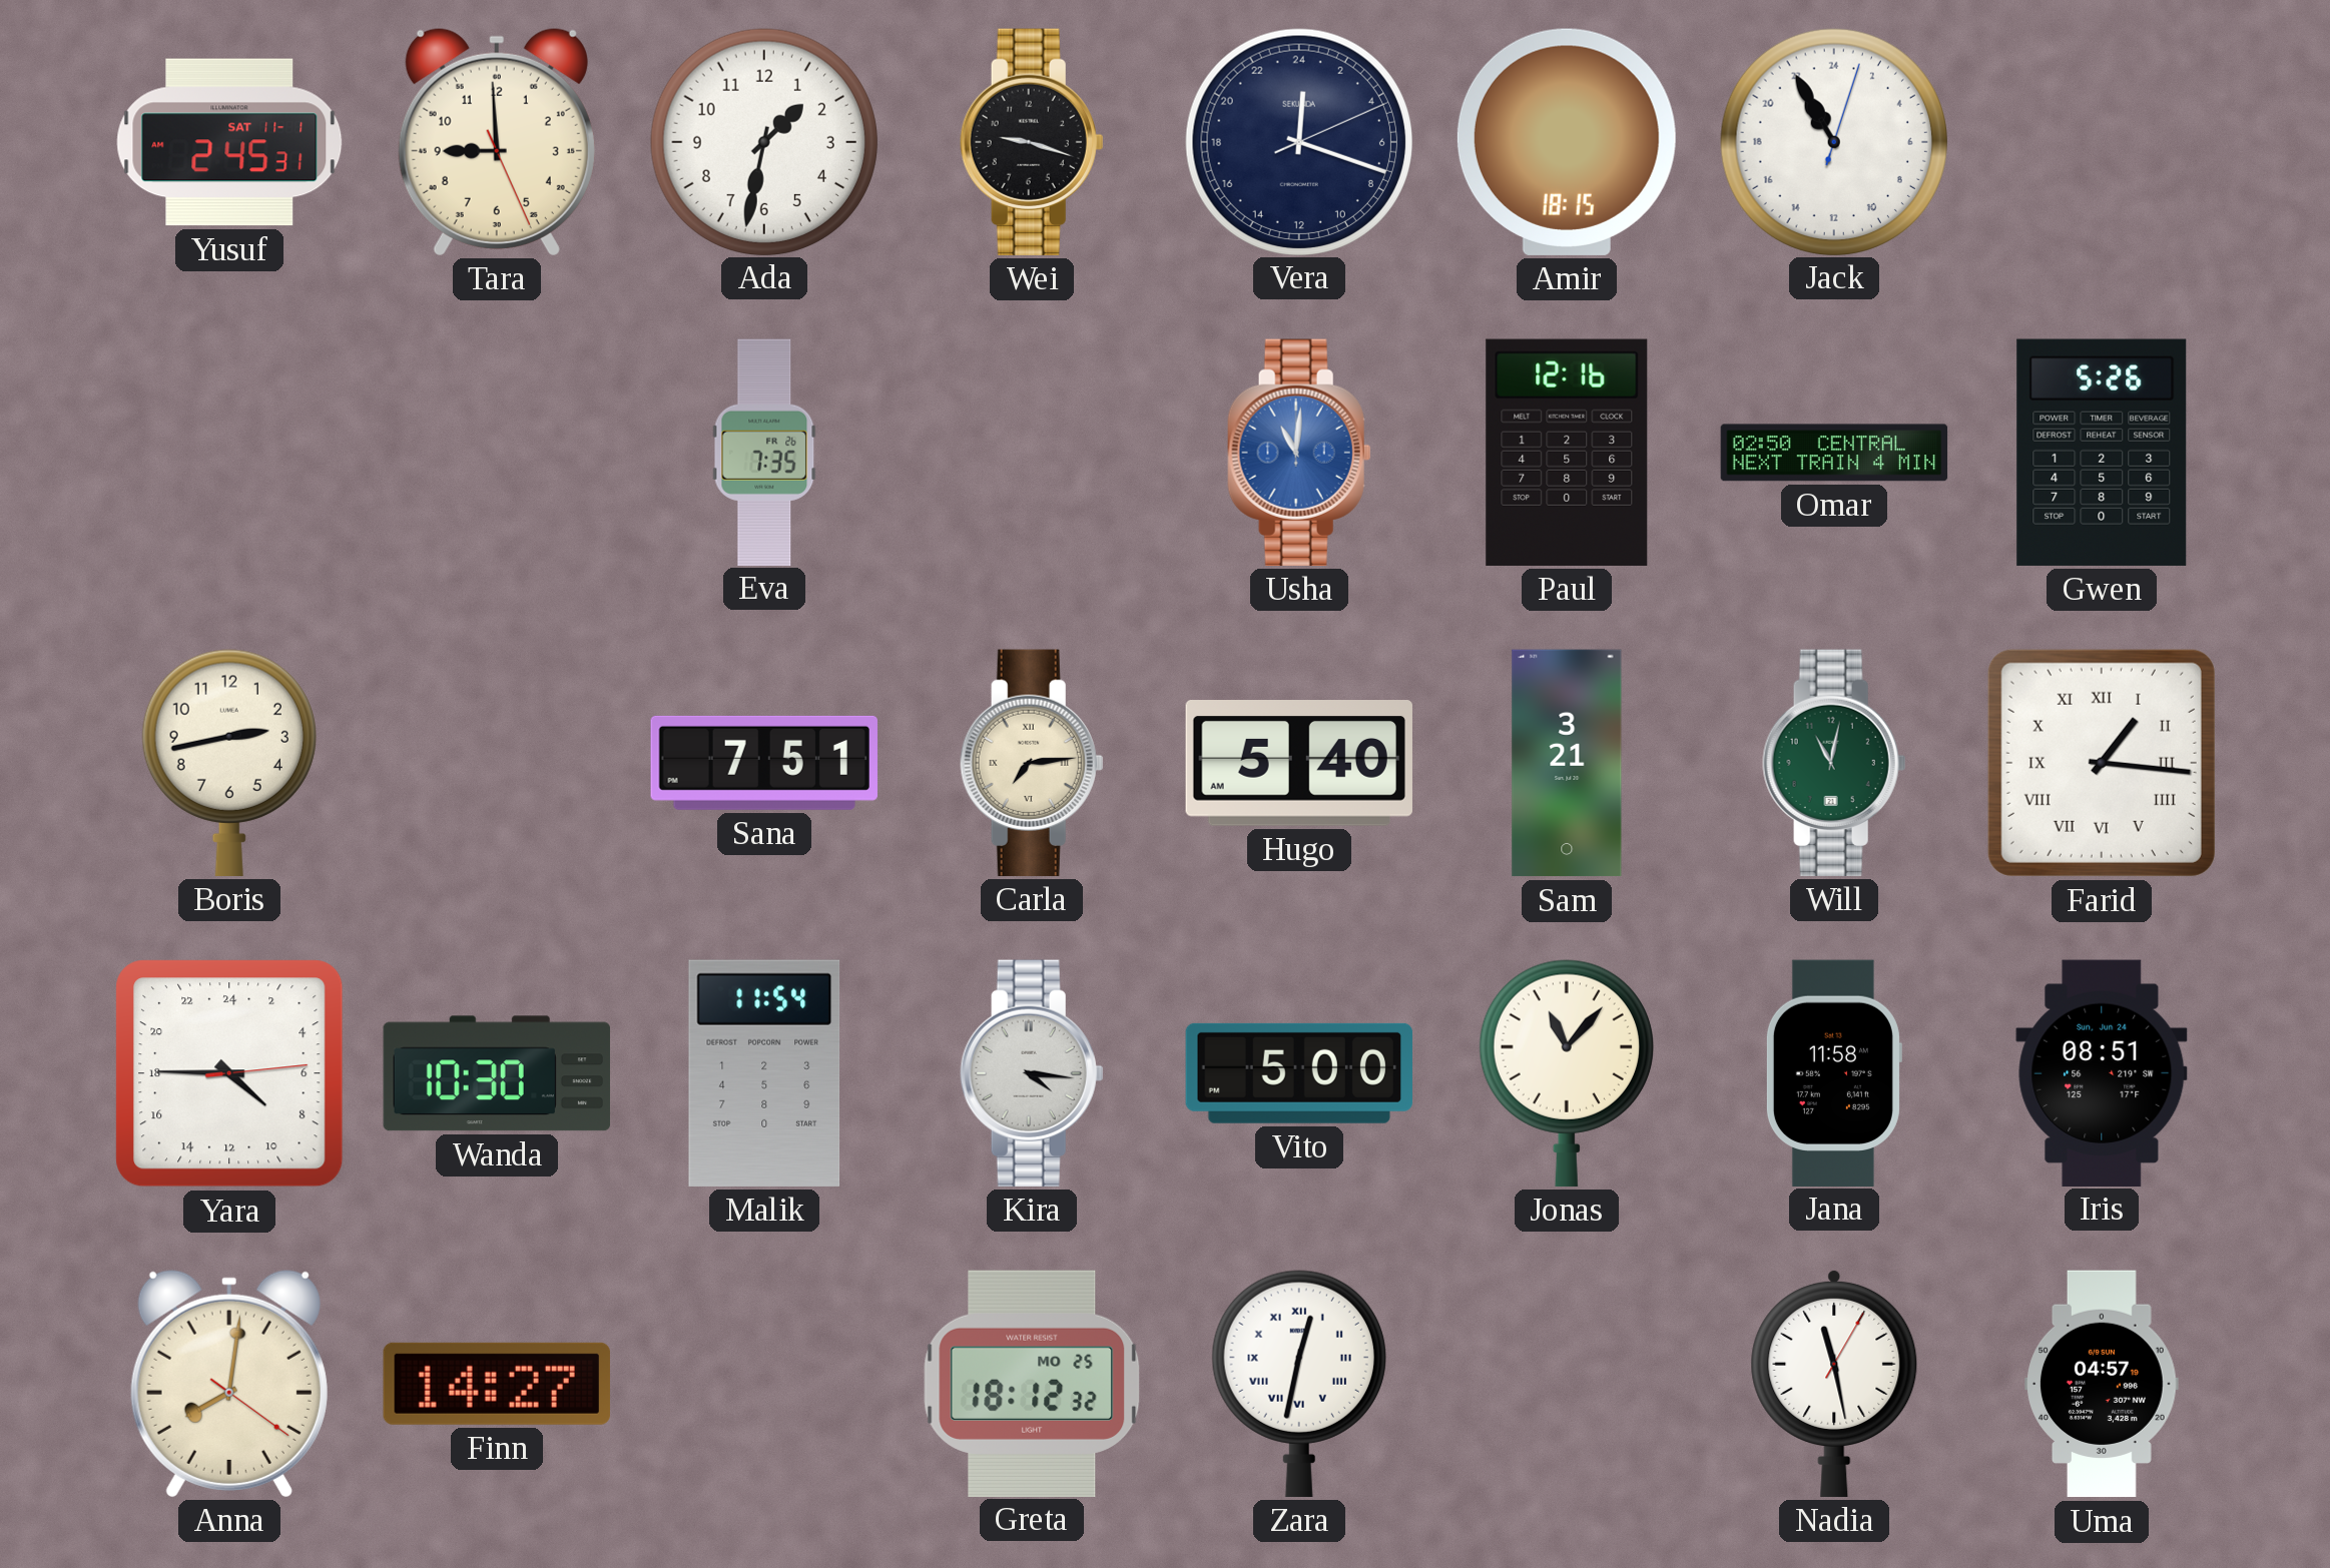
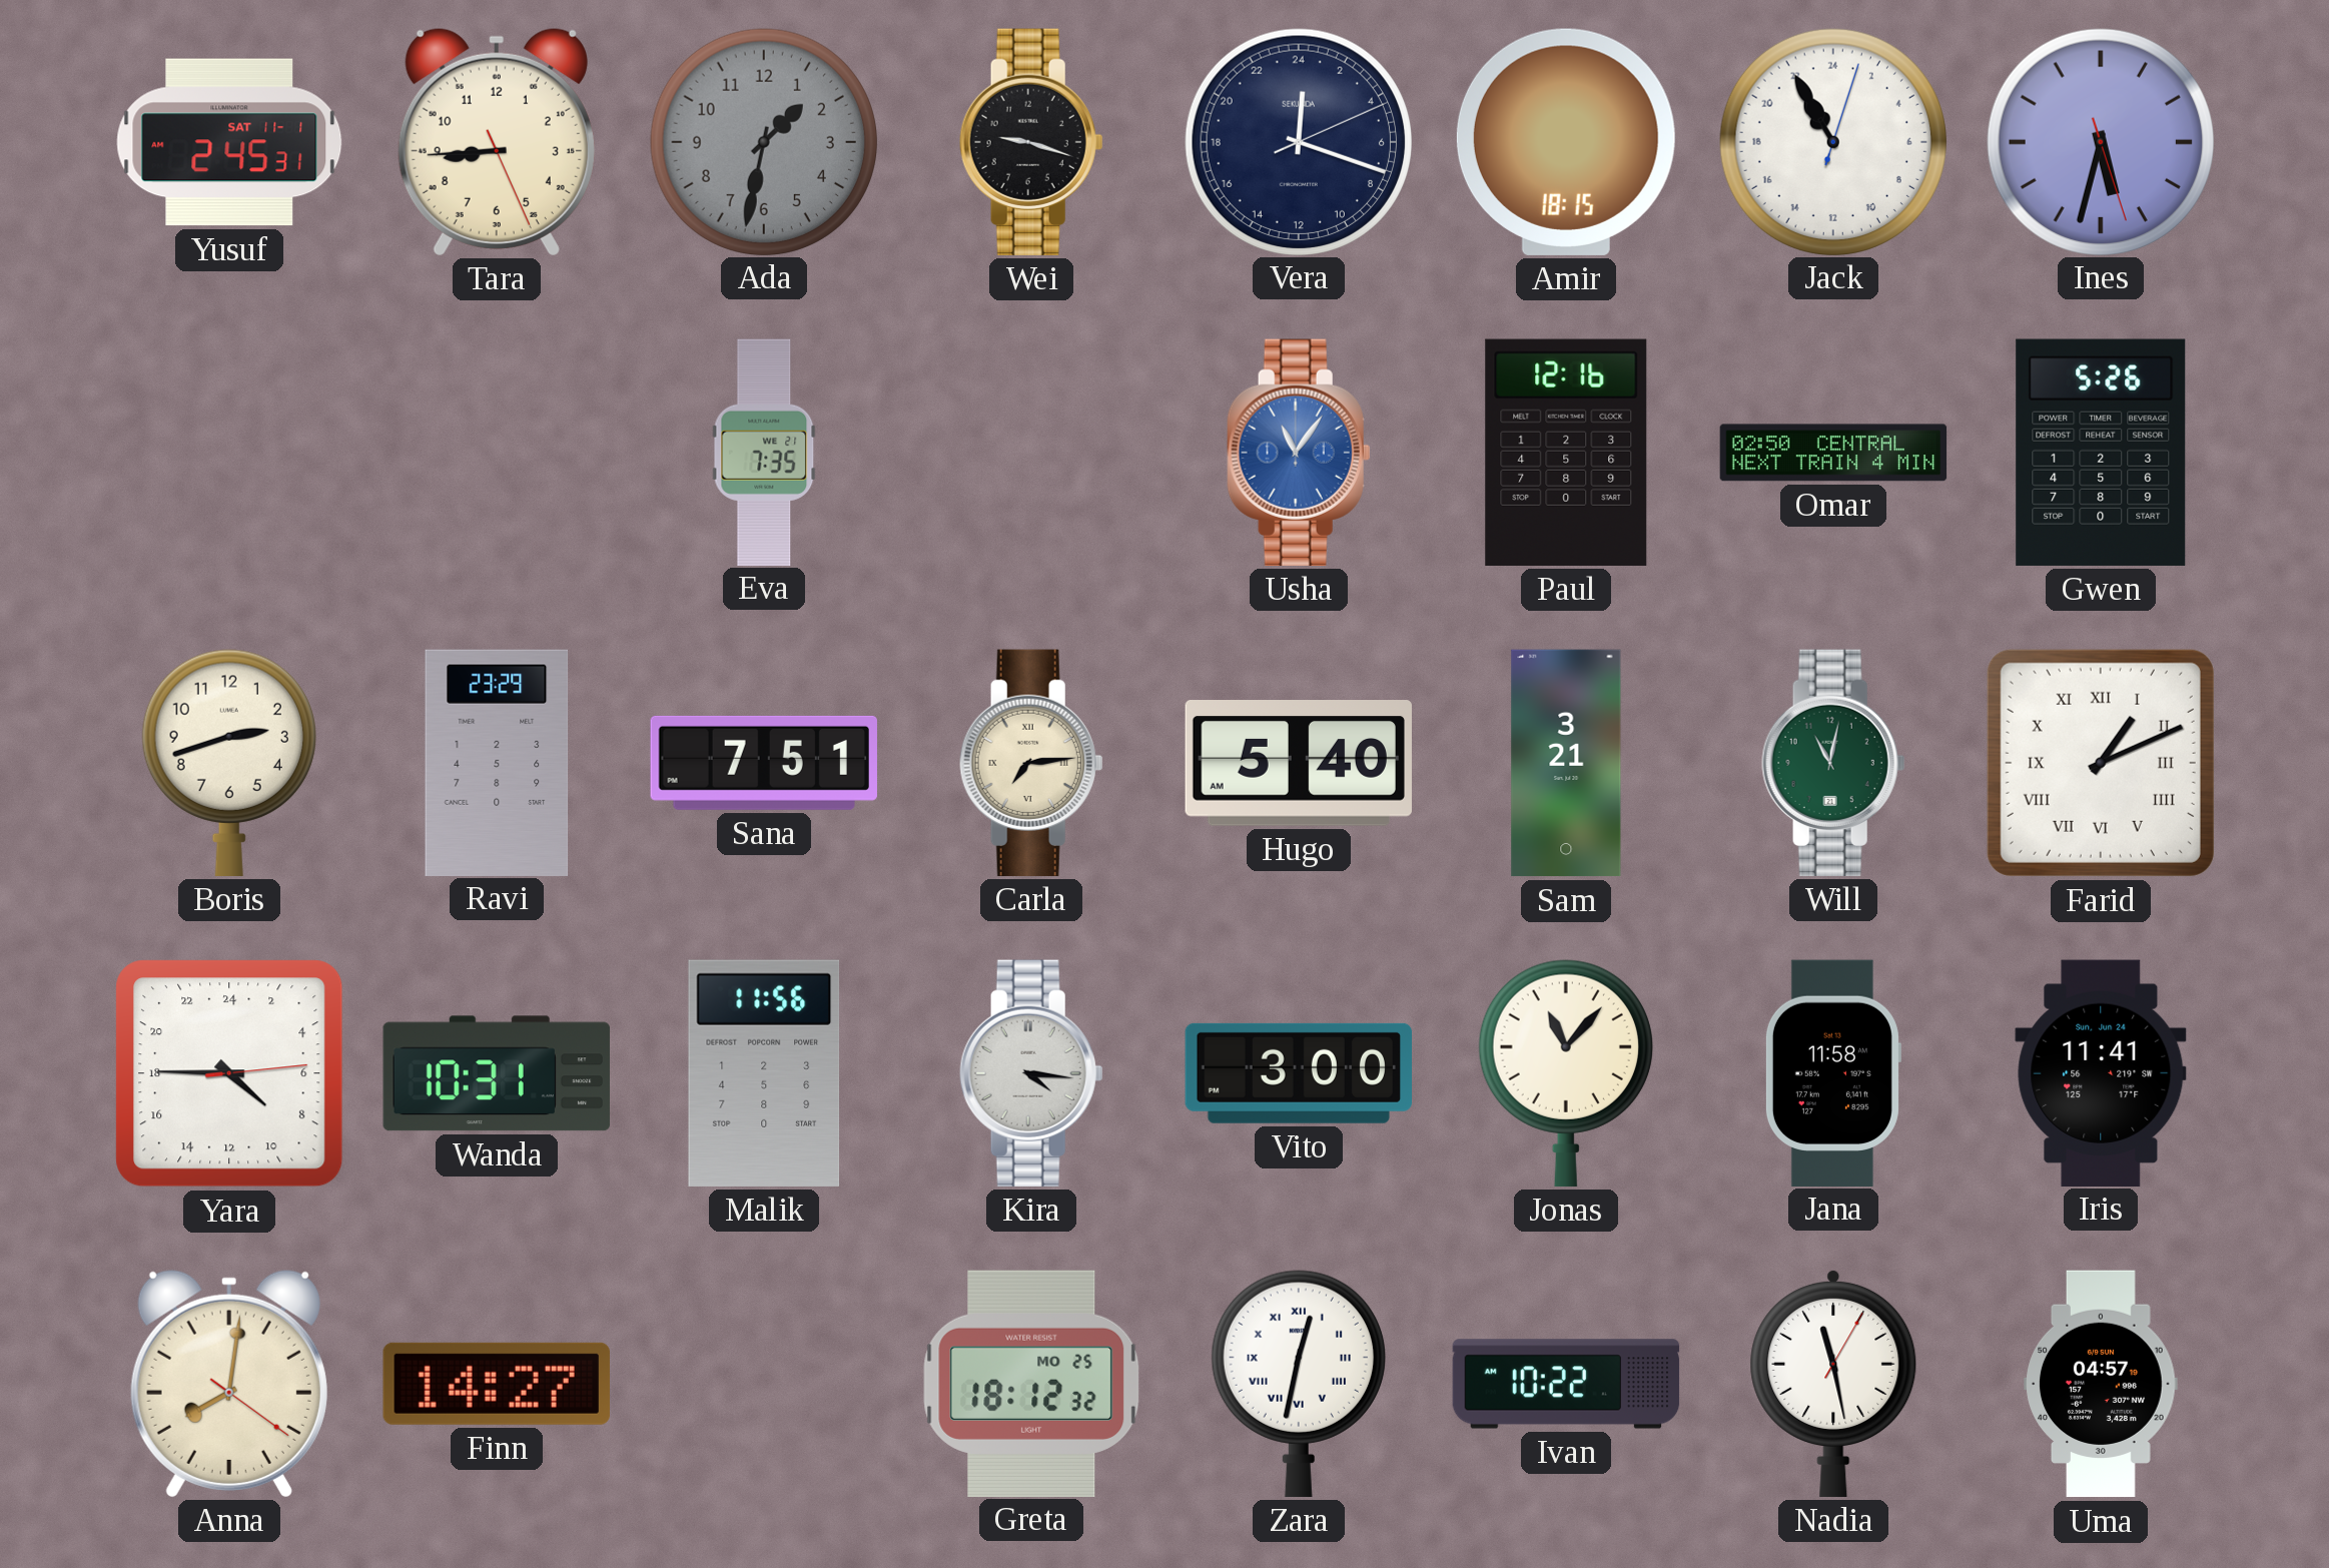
Tara: 8:59 -> 8:44
Ada dial: white -> grey
Ines: none -> 5:32
Eva date: FR 26 -> WE 21
Usha: 11:01 -> 11:06
Boris: 2:43 -> 2:42
Ravi: none -> 23:29
Farid: 1:16 -> 1:11
Wanda: 10:30 -> 10:31
Malik: 11:54 -> 11:56
Vito: 5:00 -> 3:00
Iris: 08:51 -> 11:41
Ivan: none -> 10:22
